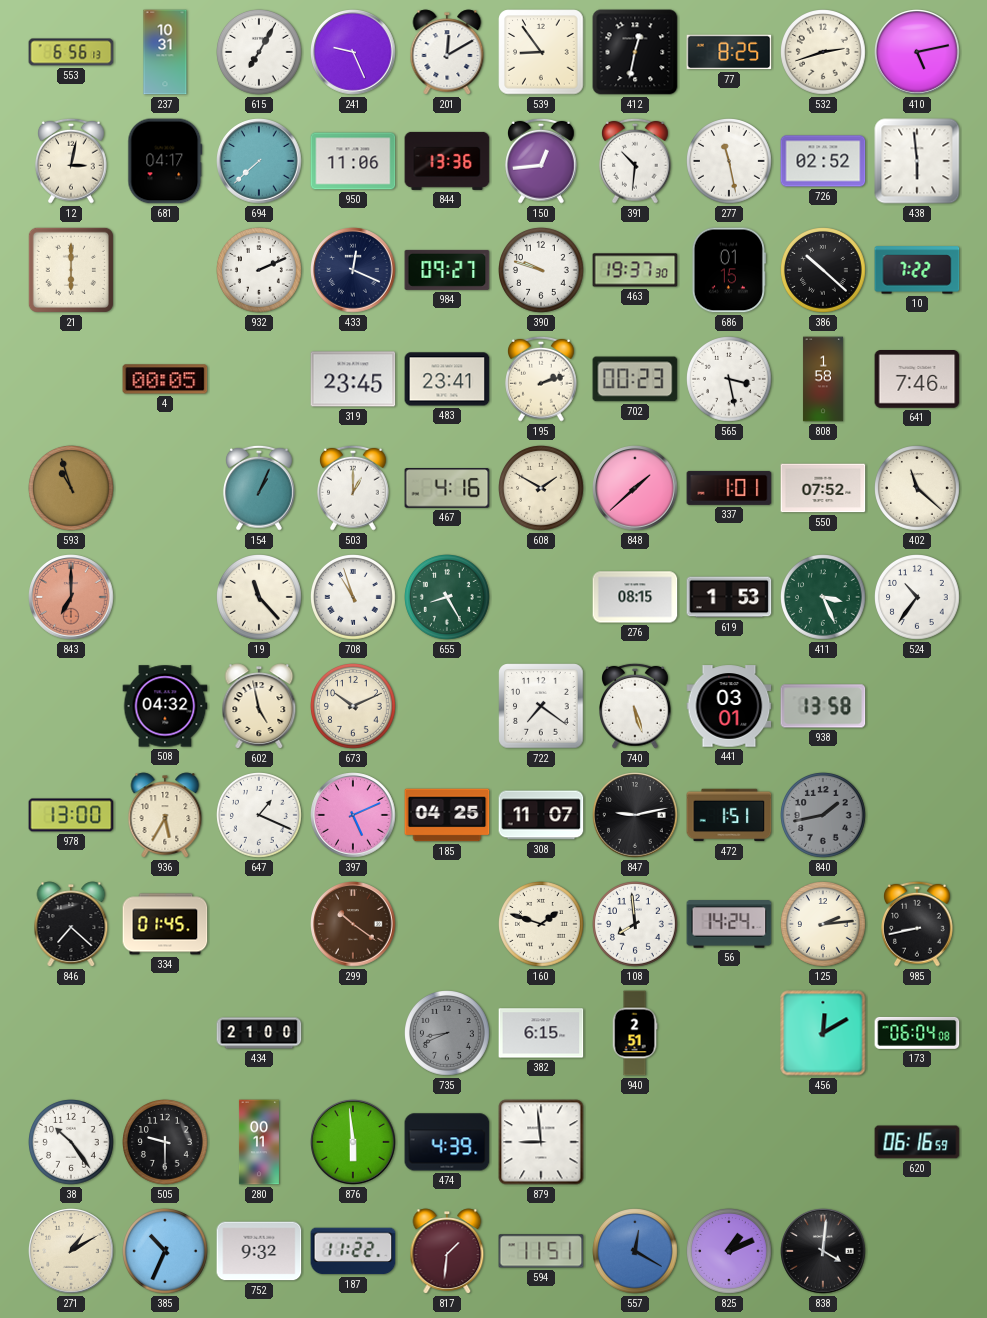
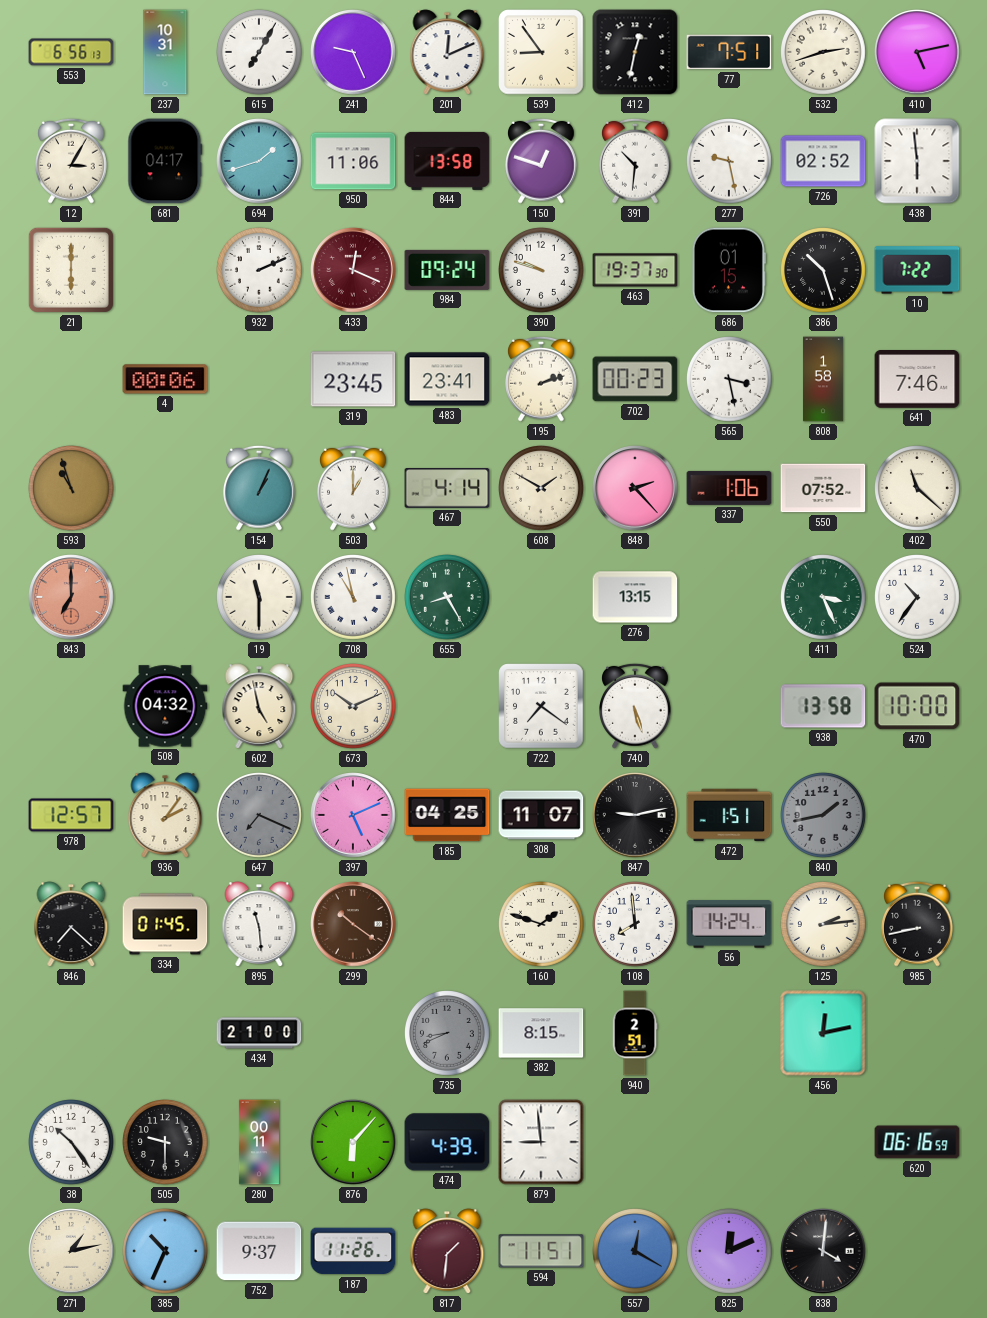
201: 12:10 -> 12:11
77: 8:25 -> 7:51
12: 3:02 -> 3:05
694: 7:38 -> 1:42
844: 13:36 -> 13:58
150: 12:44 -> 12:48
277: 11:28 -> 9:28
433 dial: navy -> burgundy
984: 09:27 -> 09:24
386: 10:22 -> 10:27
4: 00:05 -> 00:06
467: 4:16 -> 4:14
848: 1:38 -> 2:23
337: 1:01 -> 1:06
19: 11:23 -> 11:30
708: 10:57 -> 10:58
276: 08:15 -> 13:15
619: 1:53 -> none
441: 03:01 -> none
470: none -> 10:00
978: 13:00 -> 12:57
936: 5:35 -> 2:06
647: 1:19 -> 7:19
647 dial: white -> grey
895: none -> 11:29
382: 6:15 -> 8:15
456: 12:10 -> 12:13
173: 06:04 -> none
876: 5:59 -> 6:07
271: 1:10 -> 1:13
752: 9:32 -> 9:37
187: 11:22 -> 11:26
825: 1:11 -> 12:11
